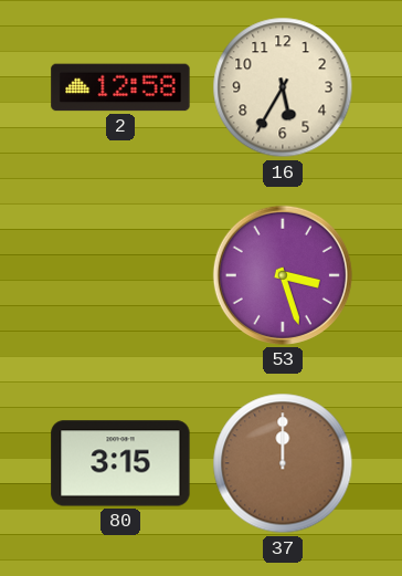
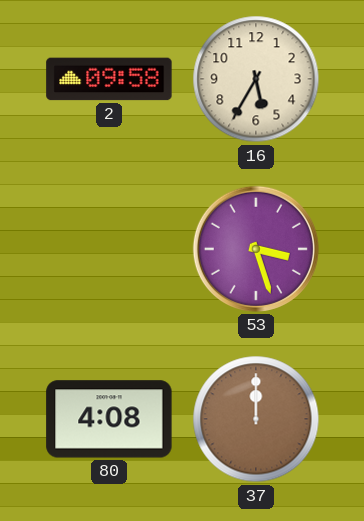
2: 12:58 -> 09:58
80: 3:15 -> 4:08
